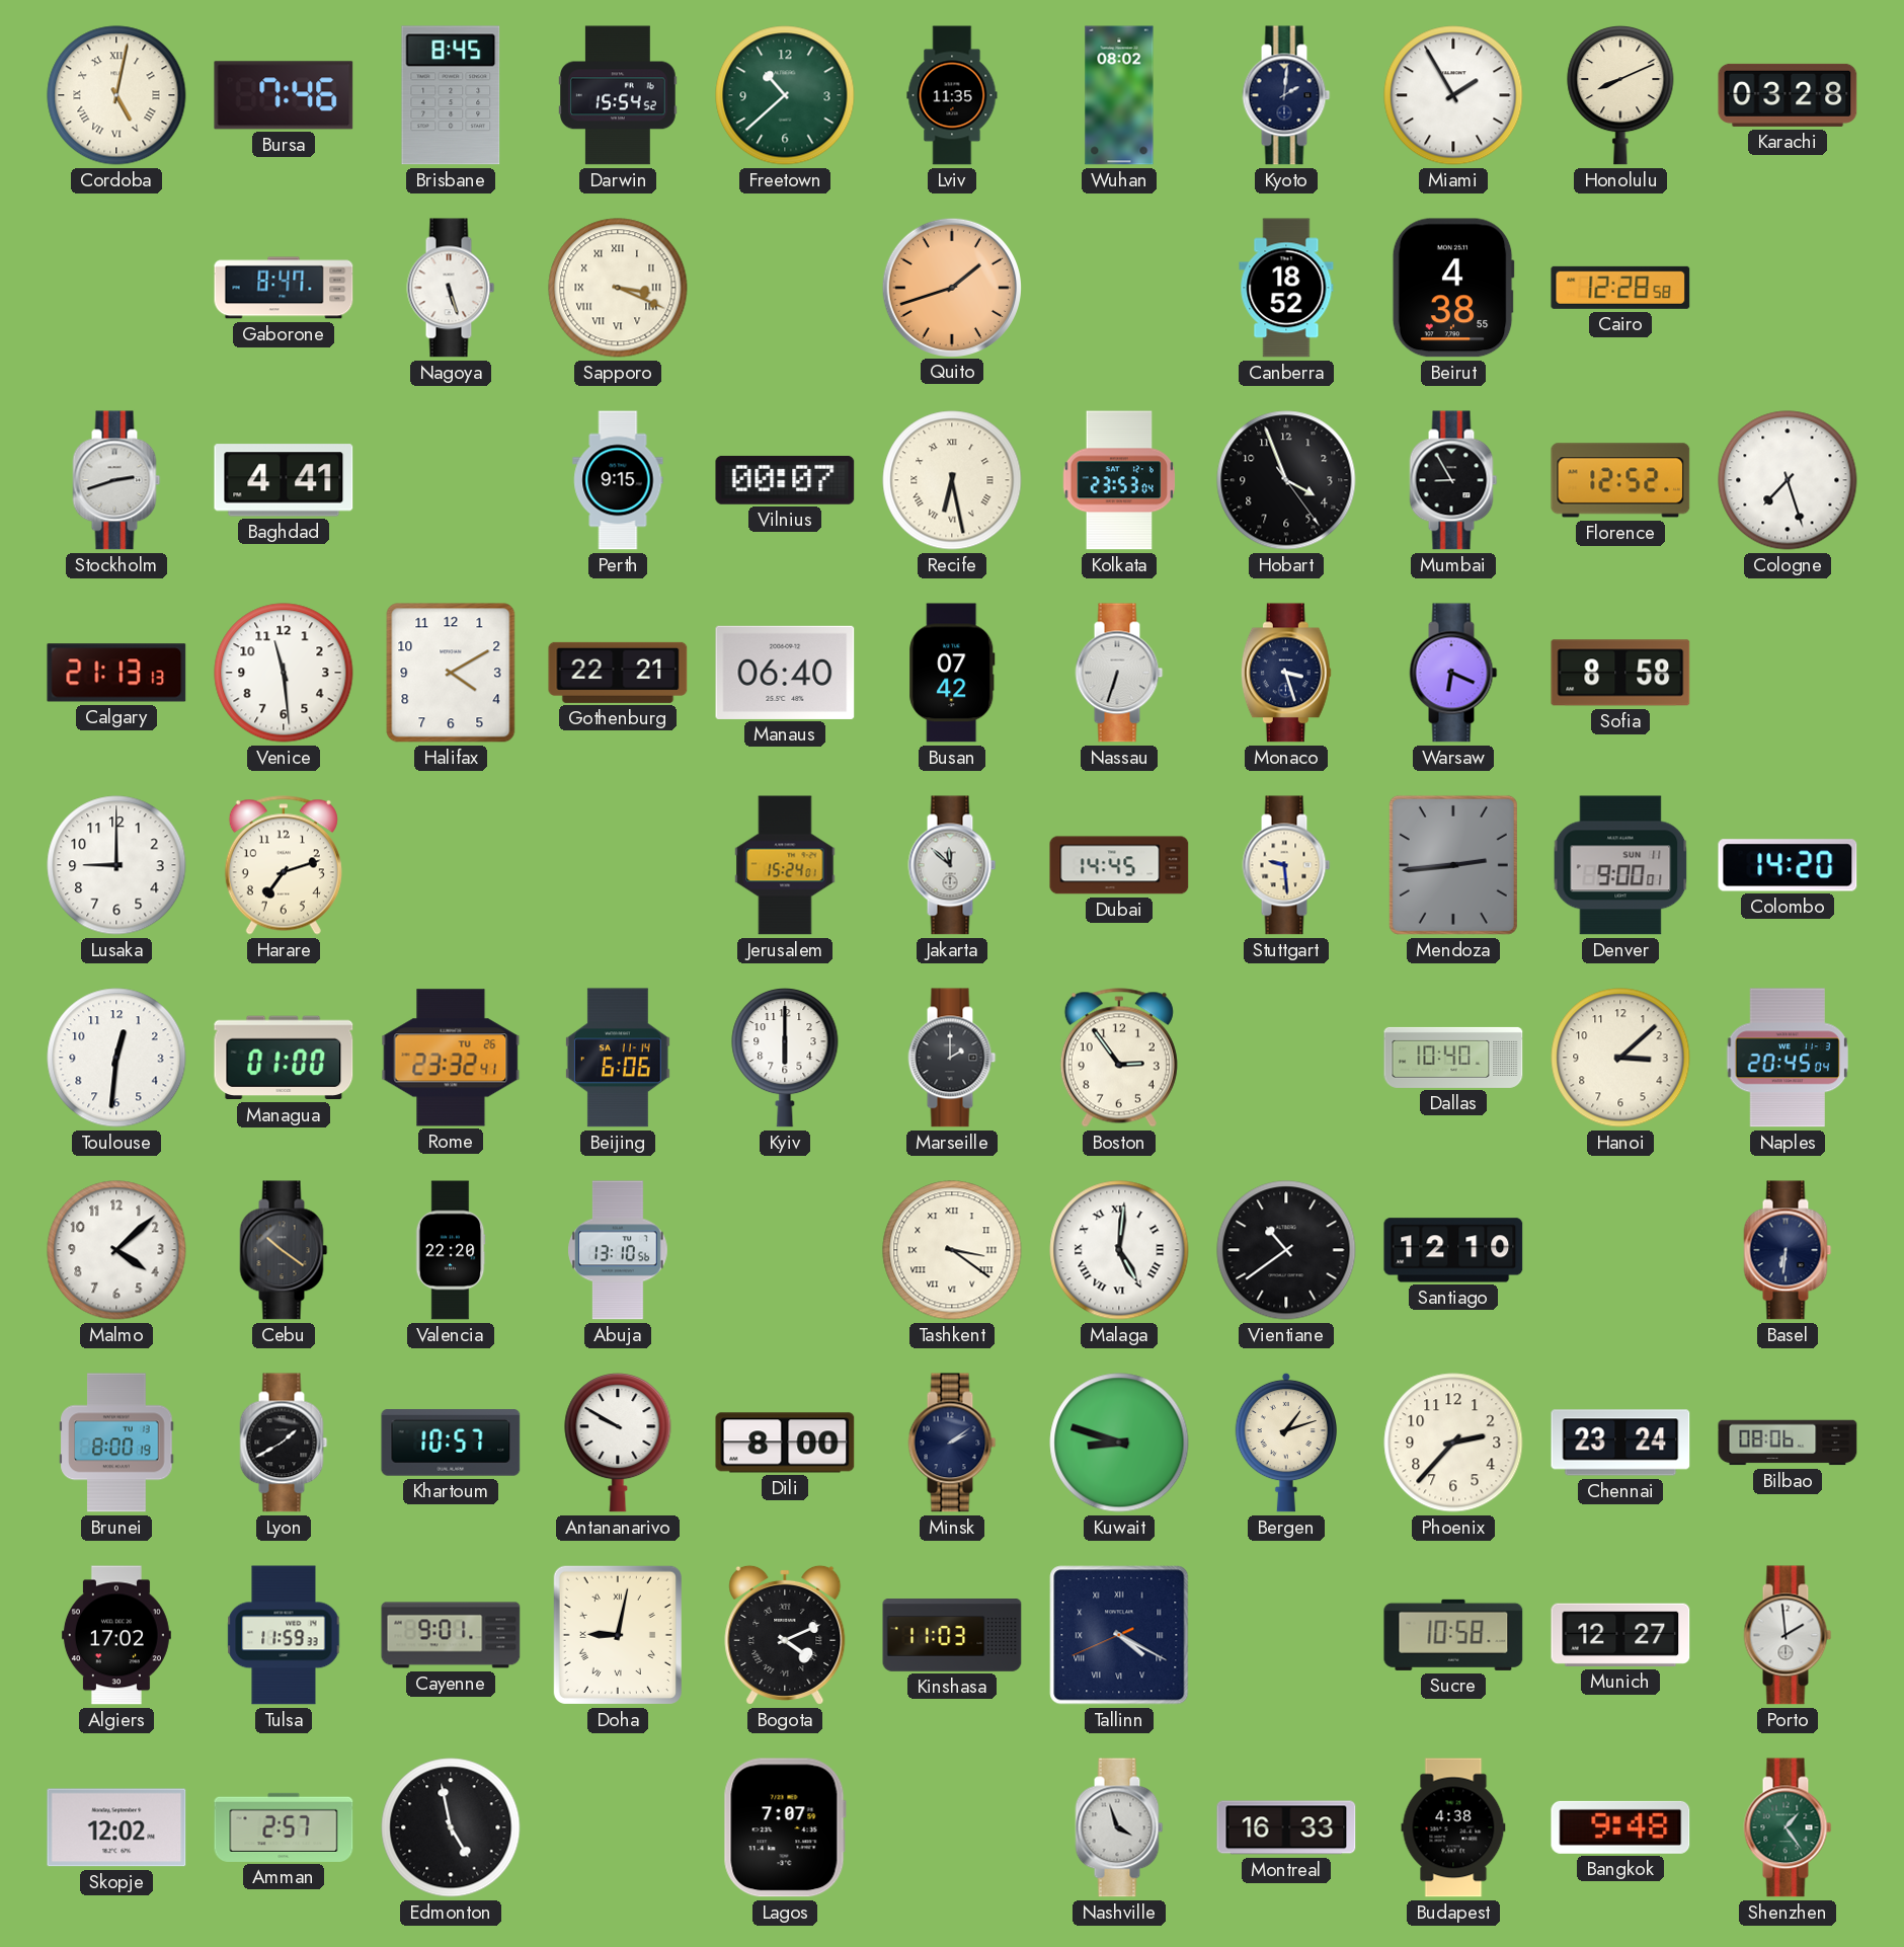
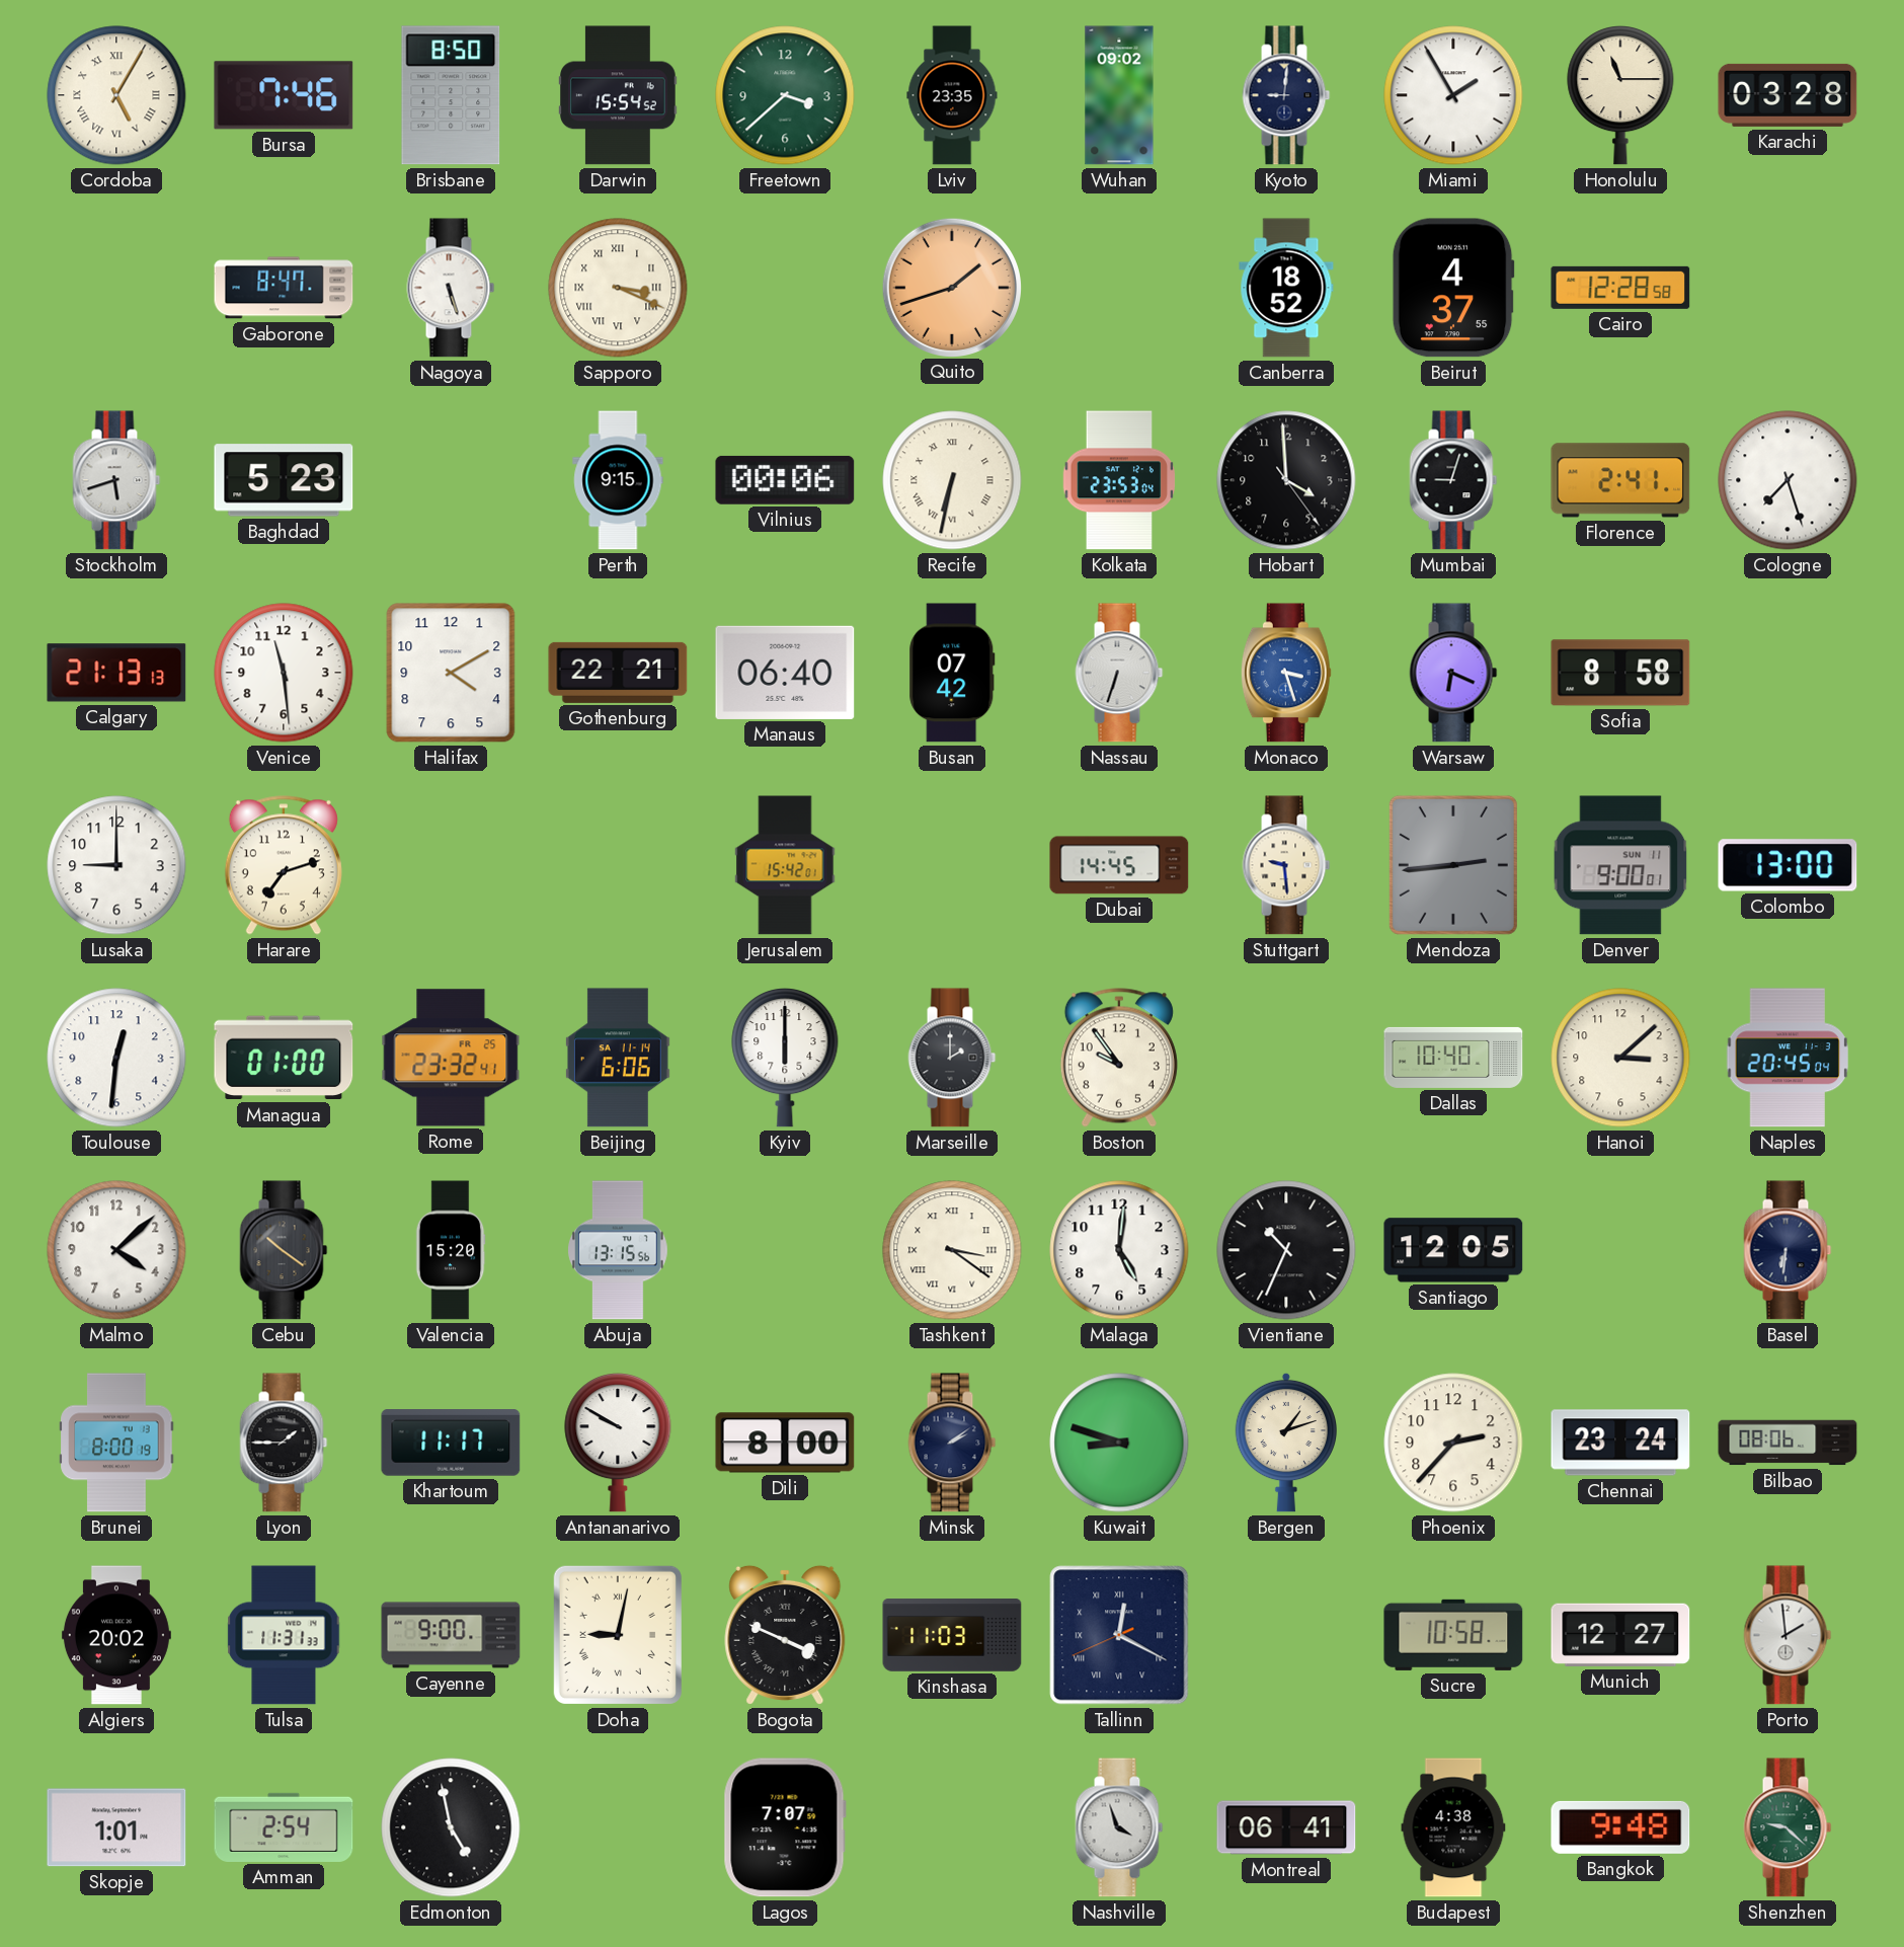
Cordoba: 5:02 -> 5:05
Brisbane: 8:45 -> 8:50
Freetown: 10:38 -> 3:38
Lviv: 11:35 -> 23:35
Wuhan: 08:02 -> 09:02
Kyoto: 2:01 -> 9:01
Honolulu: 8:11 -> 11:15
Beirut: 4:38 -> 4:37
Stockholm: 2:42 -> 5:42
Baghdad: 4:41 -> 5:23
Vilnius: 00:07 -> 00:06
Recife: 6:28 -> 6:32
Hobart: 3:56 -> 3:59
Mumbai: 8:55 -> 9:03
Florence: 12:52 -> 2:41
Monaco dial: navy -> blue
Jerusalem: 15:24 -> 15:42
Jakarta: 11:52 -> none
Colombo: 14:20 -> 13:00
Rome date: TU 26 -> FR 25
Boston: 2:54 -> 9:54
Valencia: 22:20 -> 15:20
Abuja: 13:10 -> 13:15
Malaga numerals: Roman -> Arabic
Vientiane: 10:39 -> 10:34
Santiago: 12:10 -> 12:05
Lyon: 1:40 -> 1:45
Khartoum: 10:57 -> 11:17
Algiers: 17:02 -> 20:02
Tulsa: 11:59 -> 11:31
Cayenne: 9:01 -> 9:00
Bogota: 4:11 -> 3:49
Tallinn: 4:19 -> 12:19
Skopje: 12:02 -> 1:01
Amman: 2:57 -> 2:54
Montreal: 16:33 -> 06:41
Shenzhen: 1:24 -> 9:22
